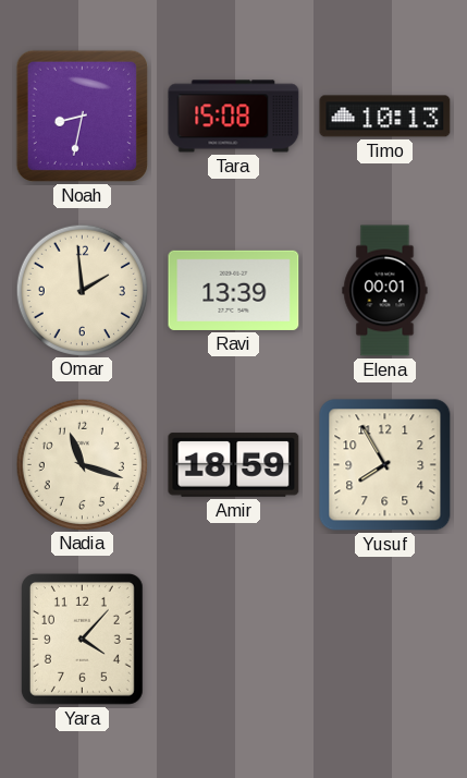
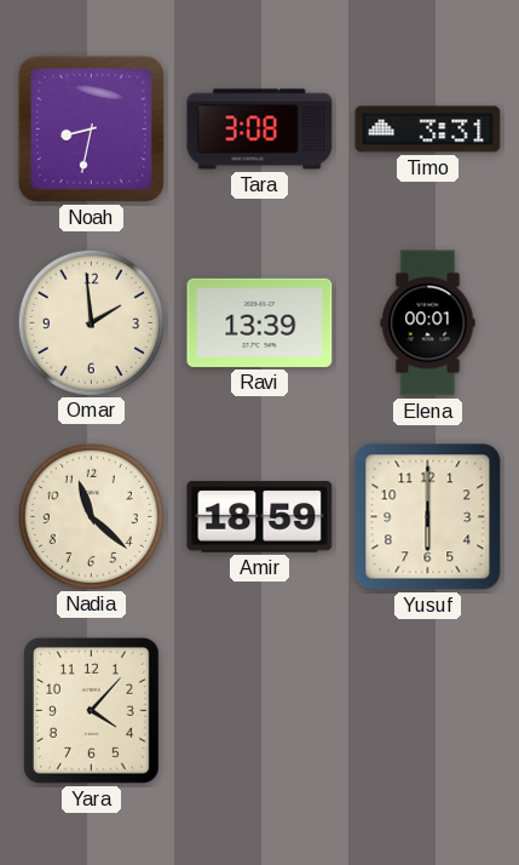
Tara: 15:08 -> 3:08
Timo: 10:13 -> 3:31
Nadia: 11:18 -> 11:22
Yusuf: 7:55 -> 6:00
